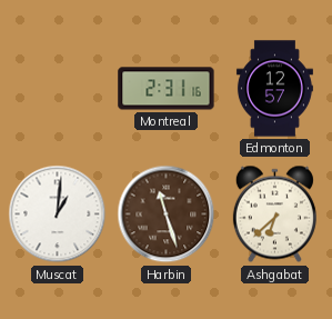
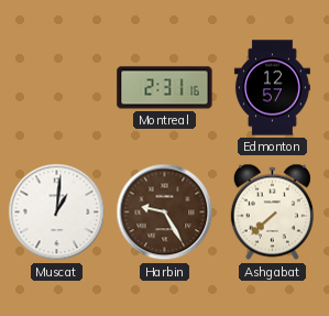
Harbin: 11:27 -> 9:25
Ashgabat: 6:38 -> 7:38
